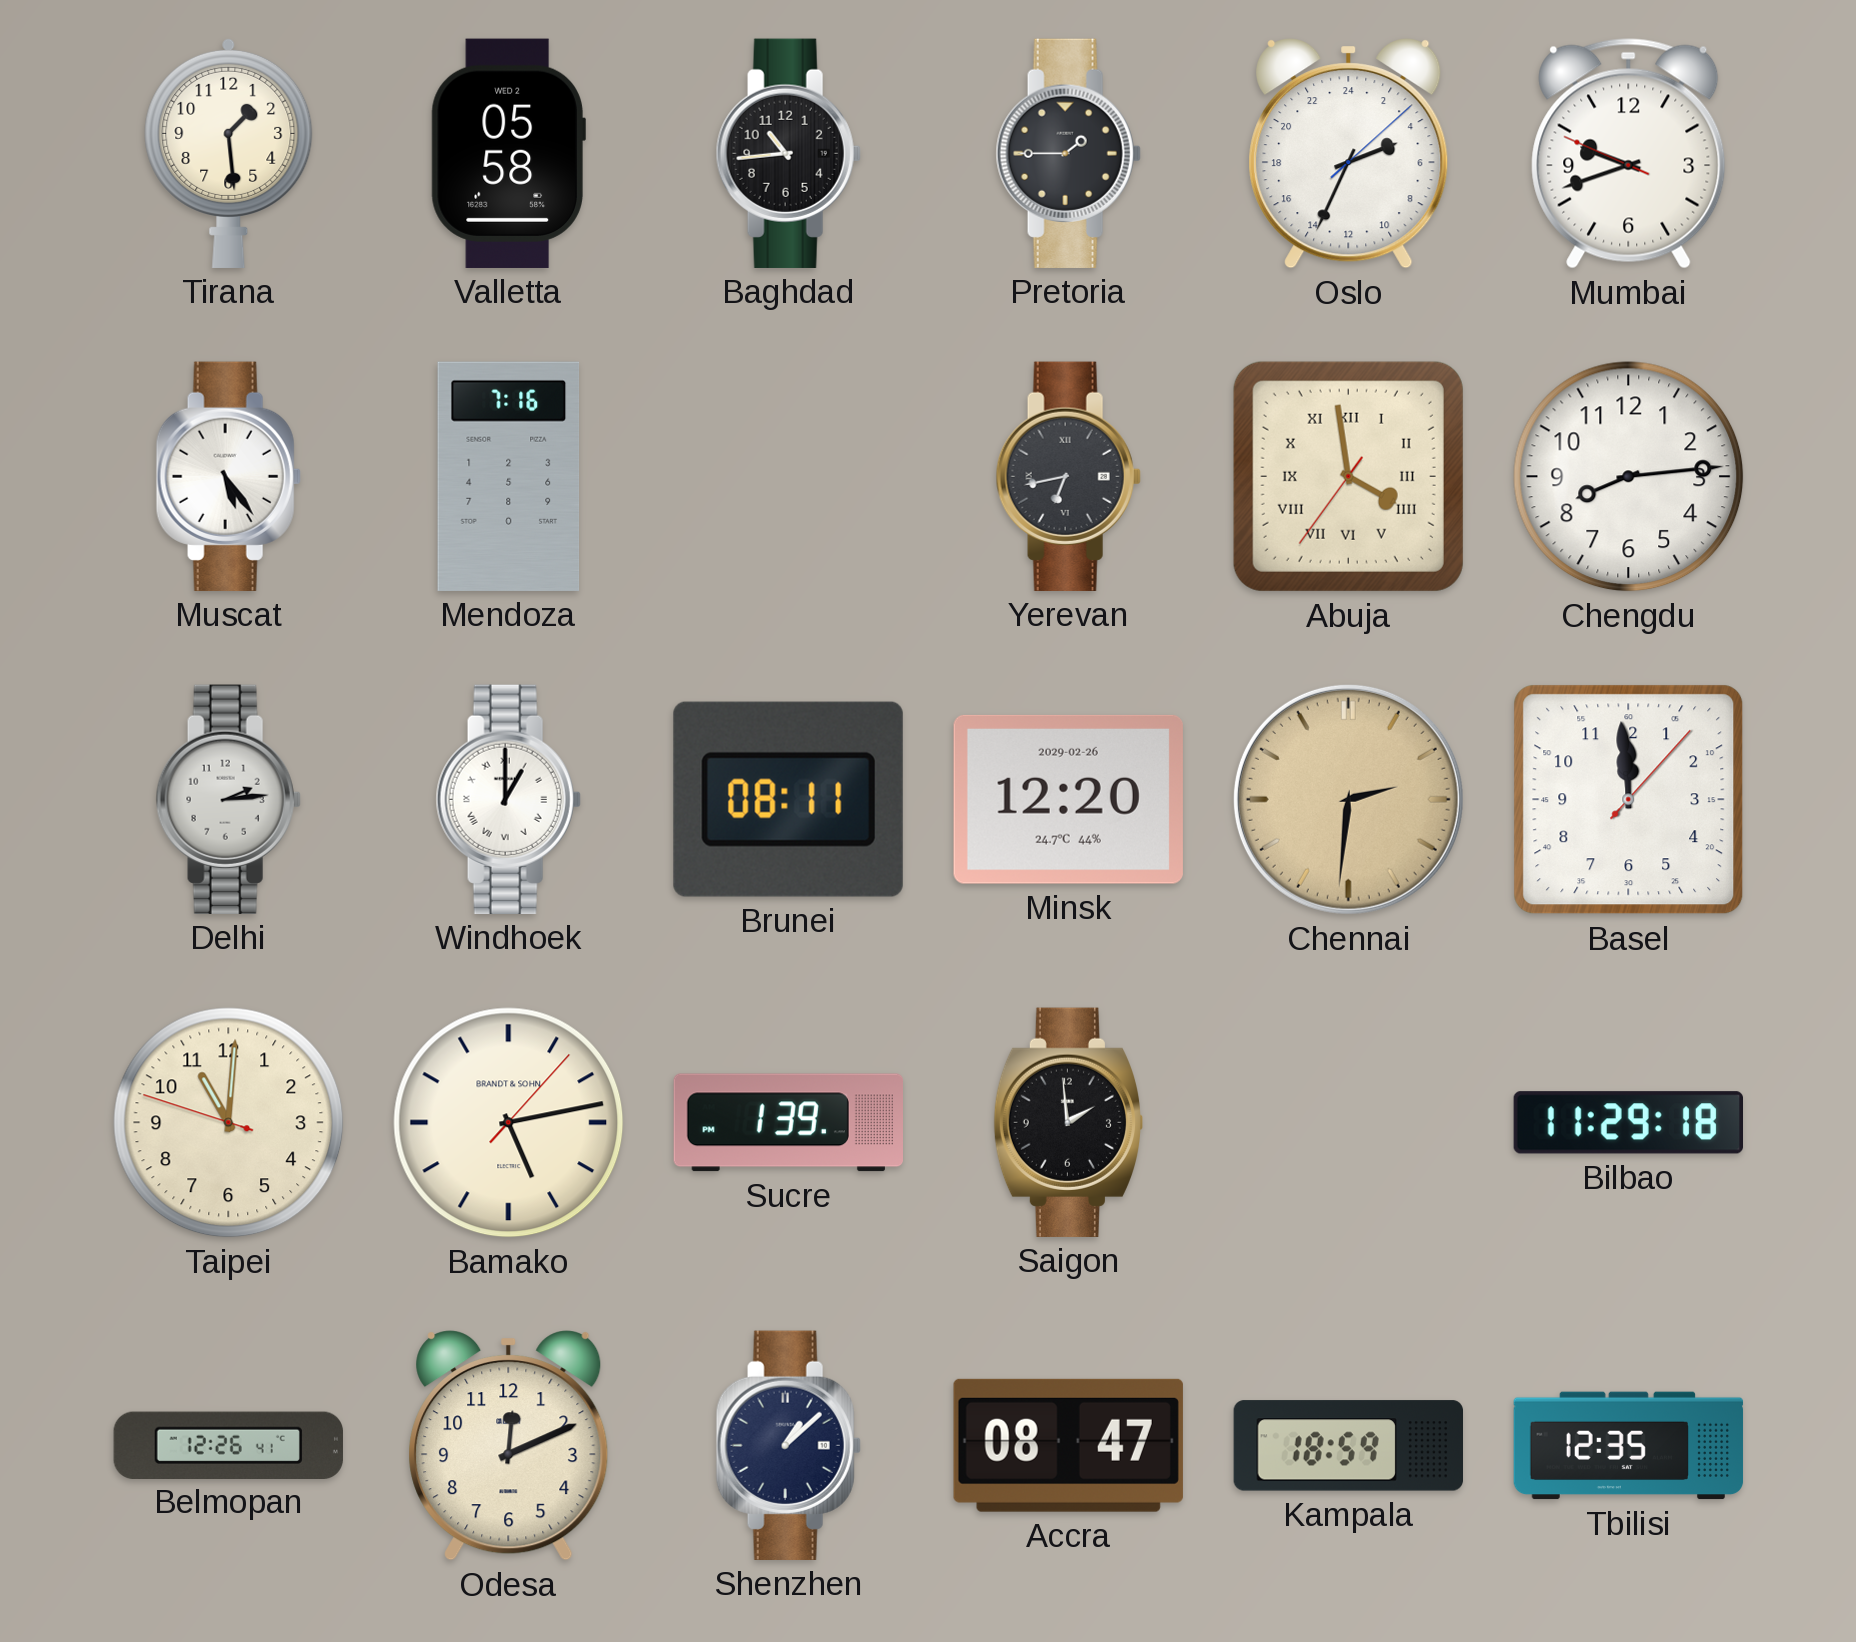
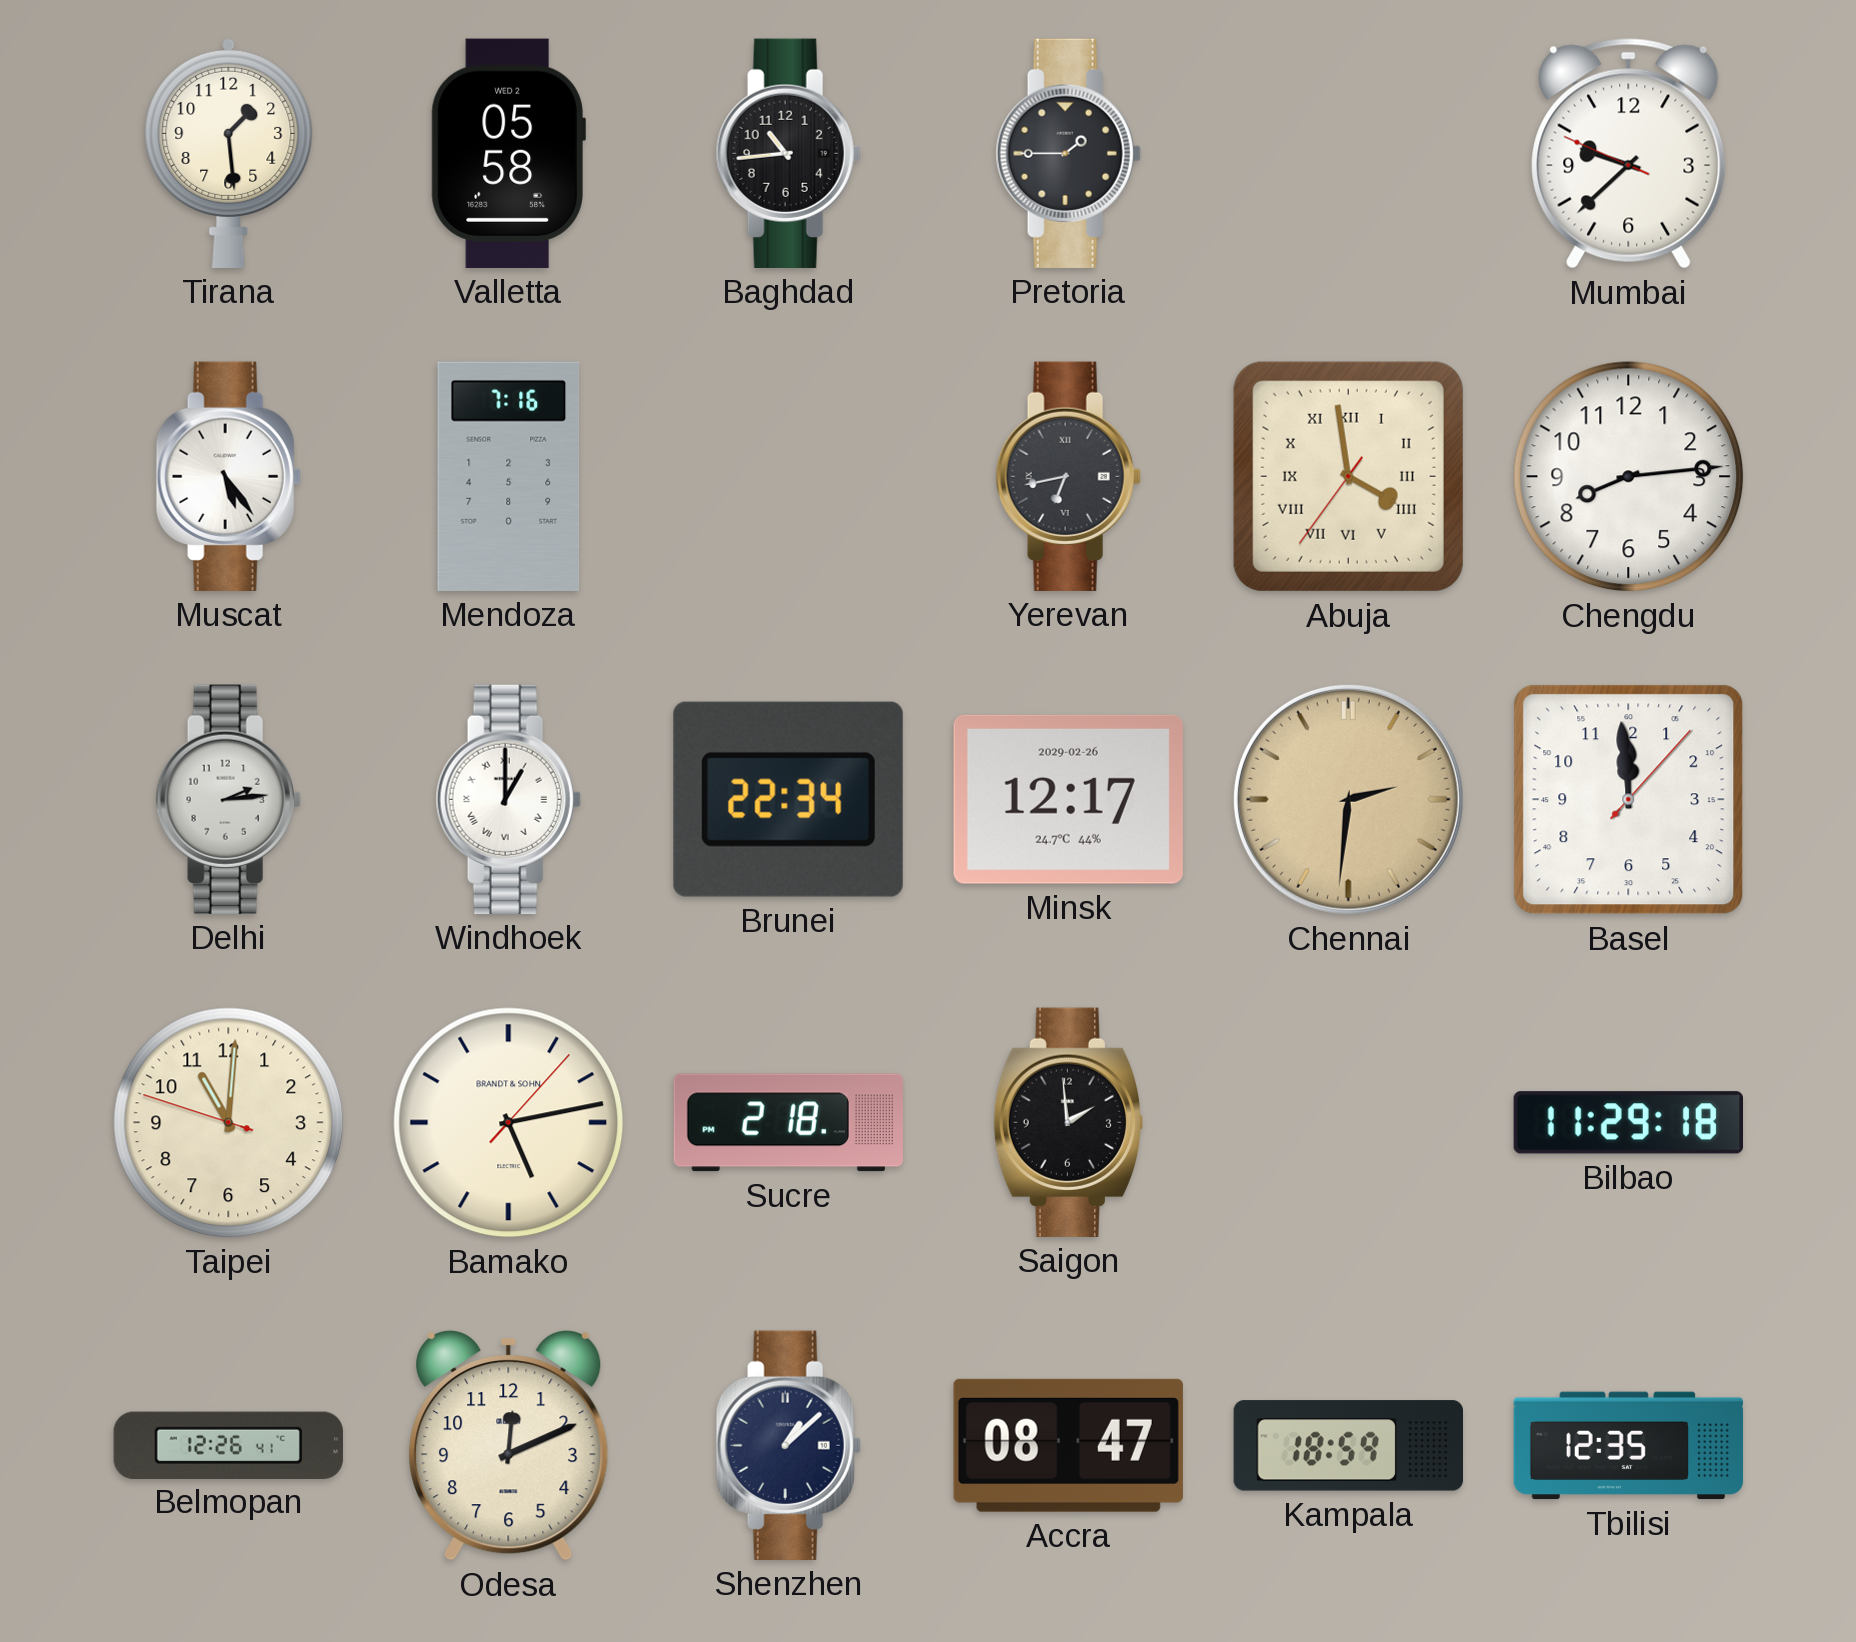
Oslo: 4:34 -> none
Mumbai: 9:41 -> 9:37
Brunei: 08:11 -> 22:34
Minsk: 12:20 -> 12:17
Sucre: 1:39 -> 2:18
